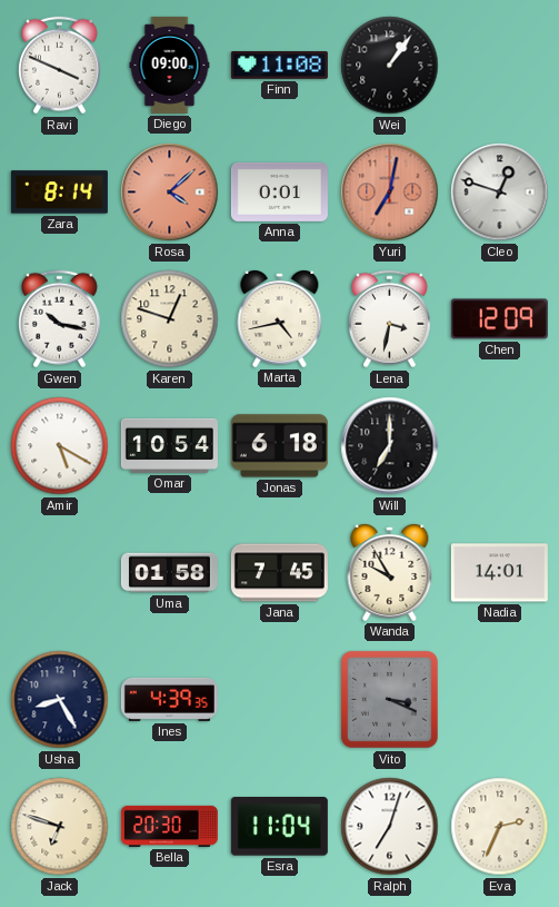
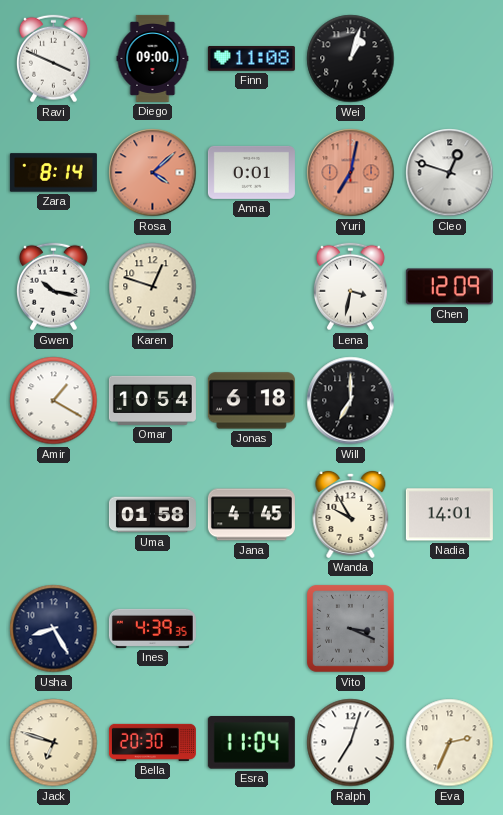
Wei: 1:06 -> 1:03
Marta: 4:43 -> none
Amir: 5:20 -> 1:20
Jana: 7:45 -> 4:45
